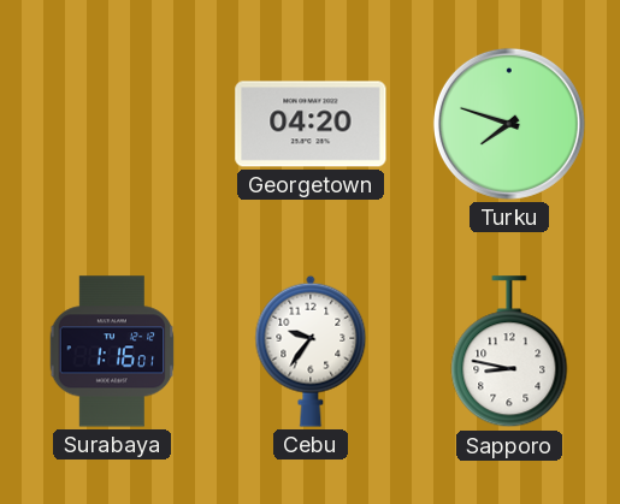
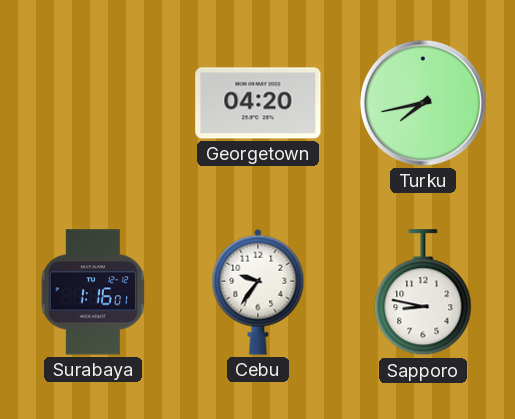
Turku: 7:48 -> 7:43
